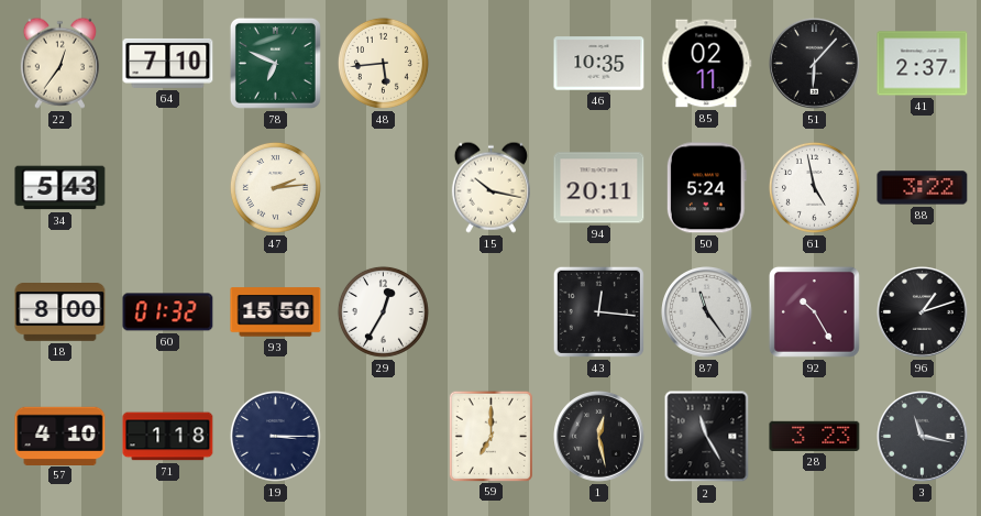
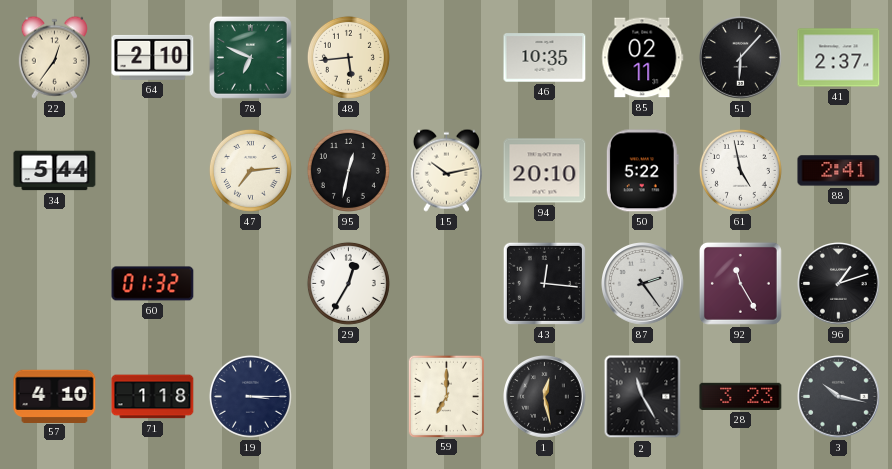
64: 7:10 -> 2:10
34: 5:43 -> 5:44
47: 2:14 -> 7:14
95: none -> 12:32
15: 10:17 -> 10:13
94: 20:11 -> 20:10
50: 5:24 -> 5:22
88: 3:22 -> 2:41
18: 8:00 -> none
93: 15:50 -> none
87: 11:24 -> 2:24
92: 10:25 -> 11:25
3: 11:17 -> 10:17
